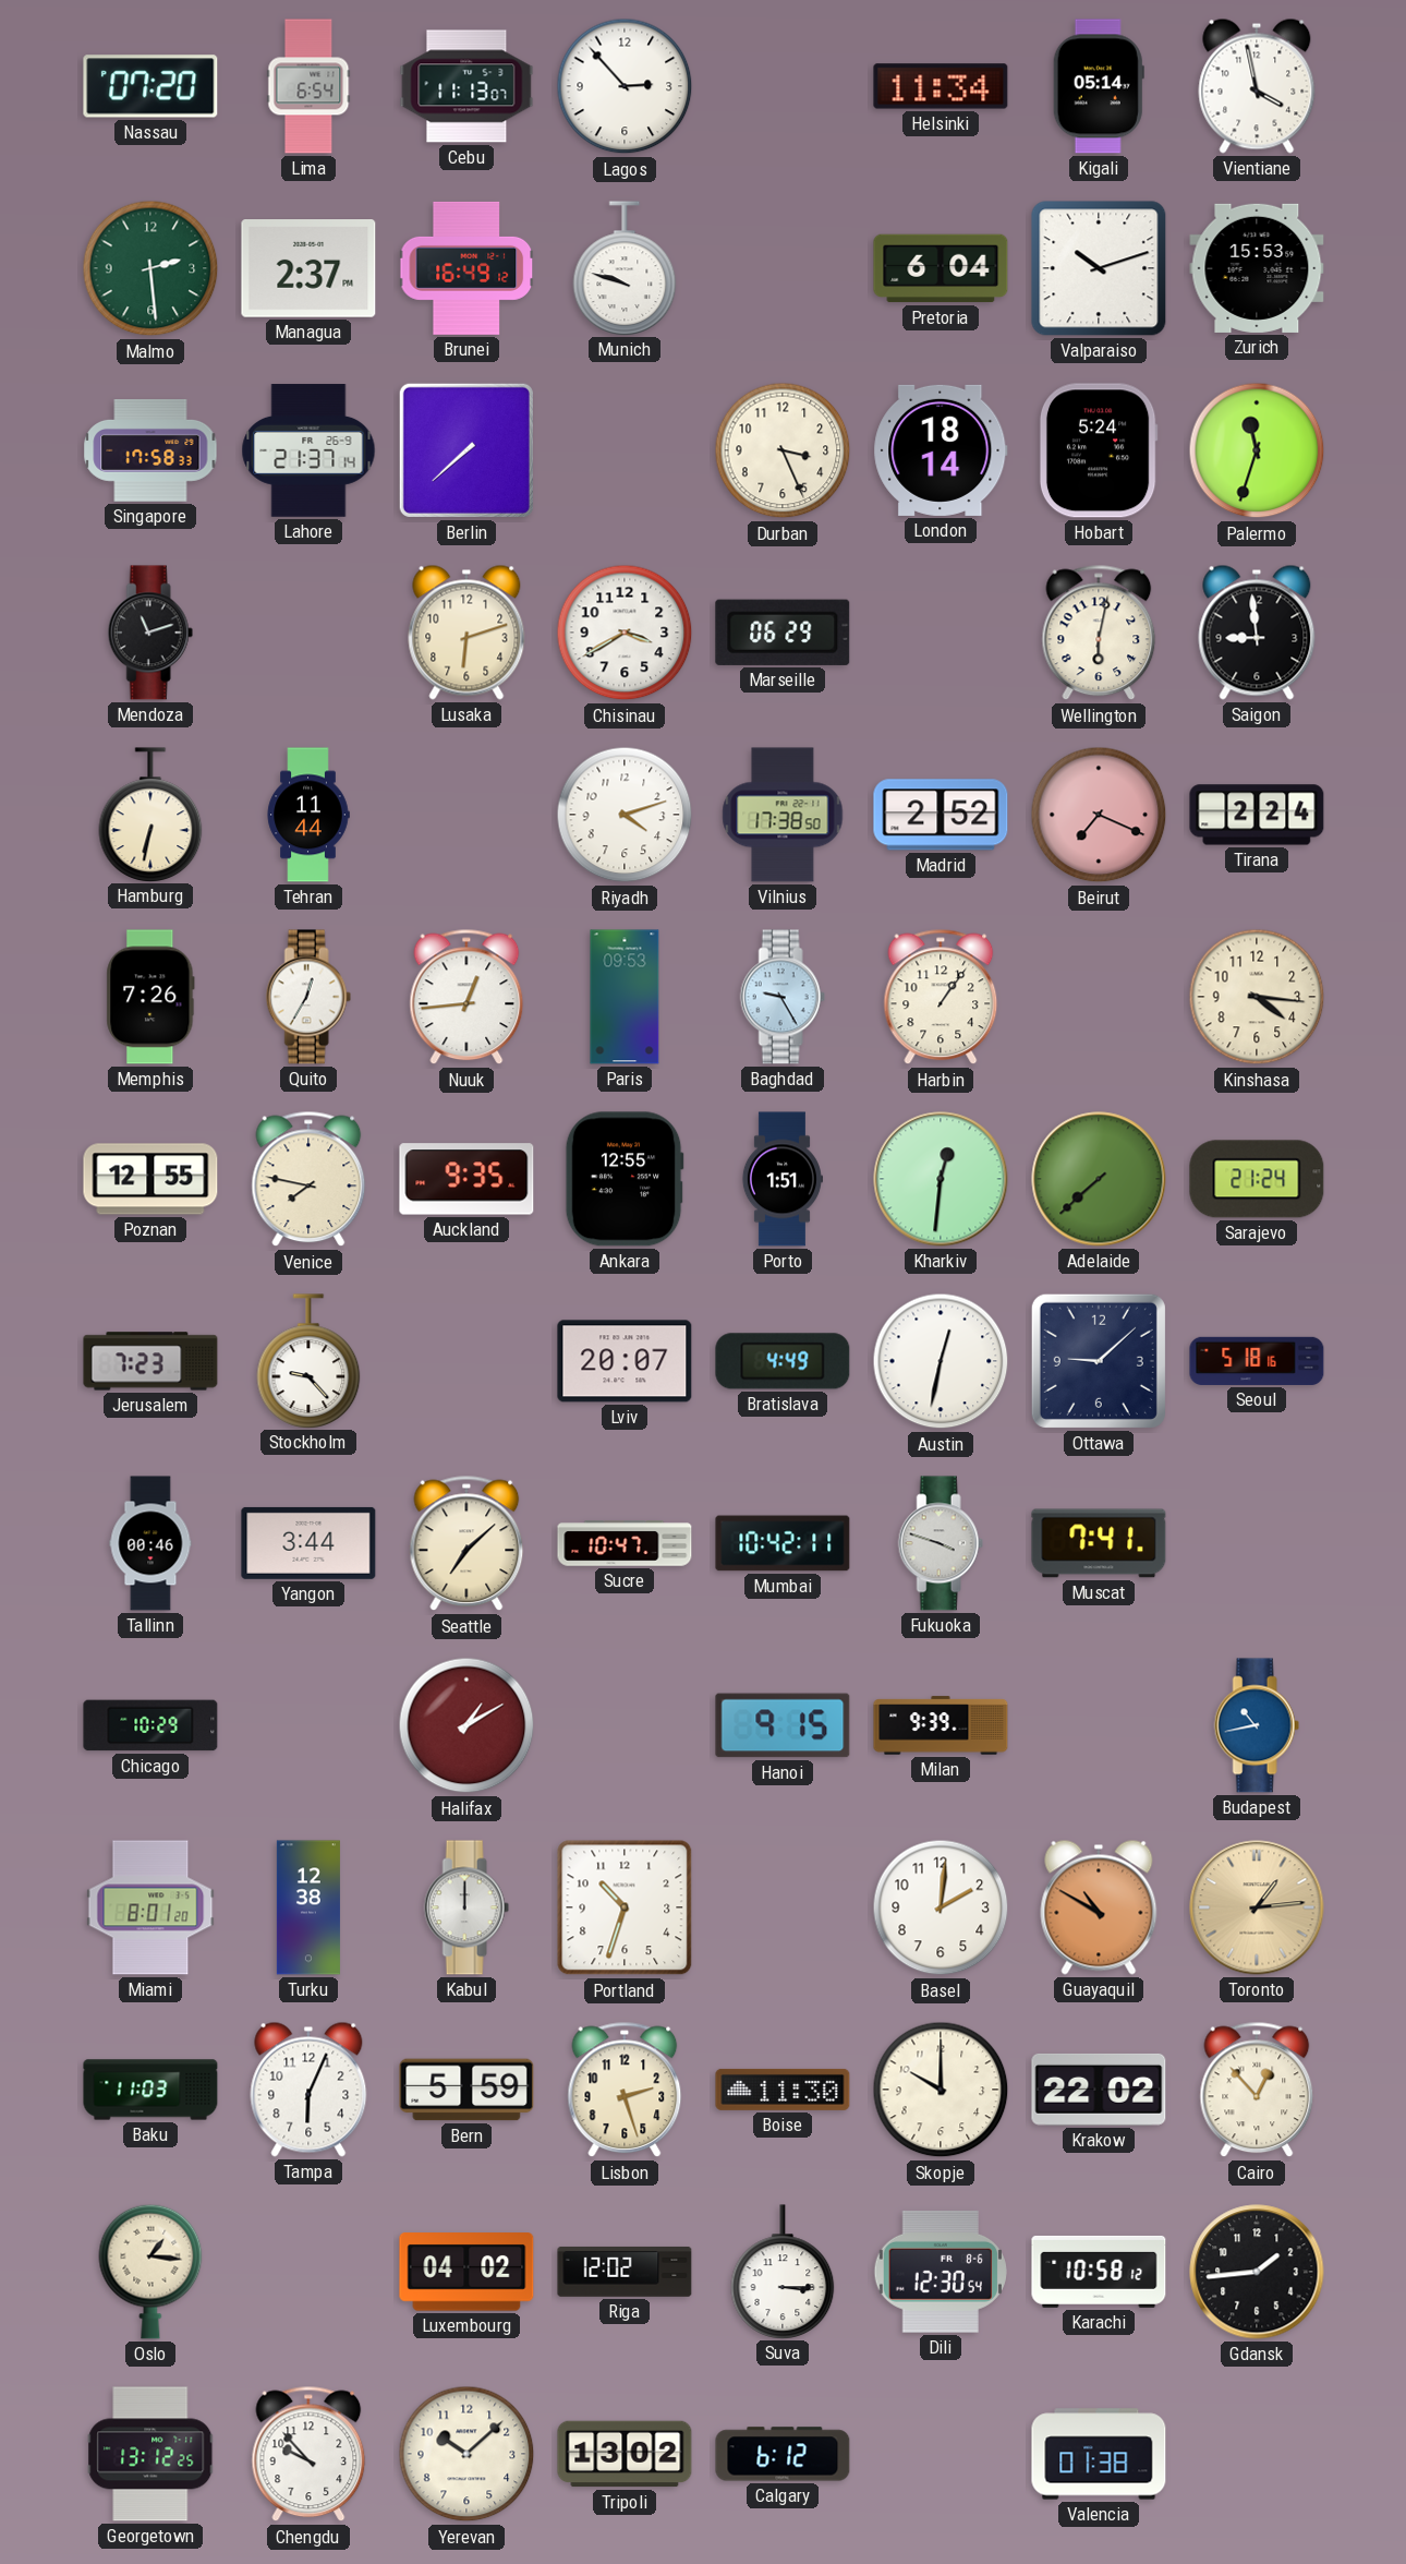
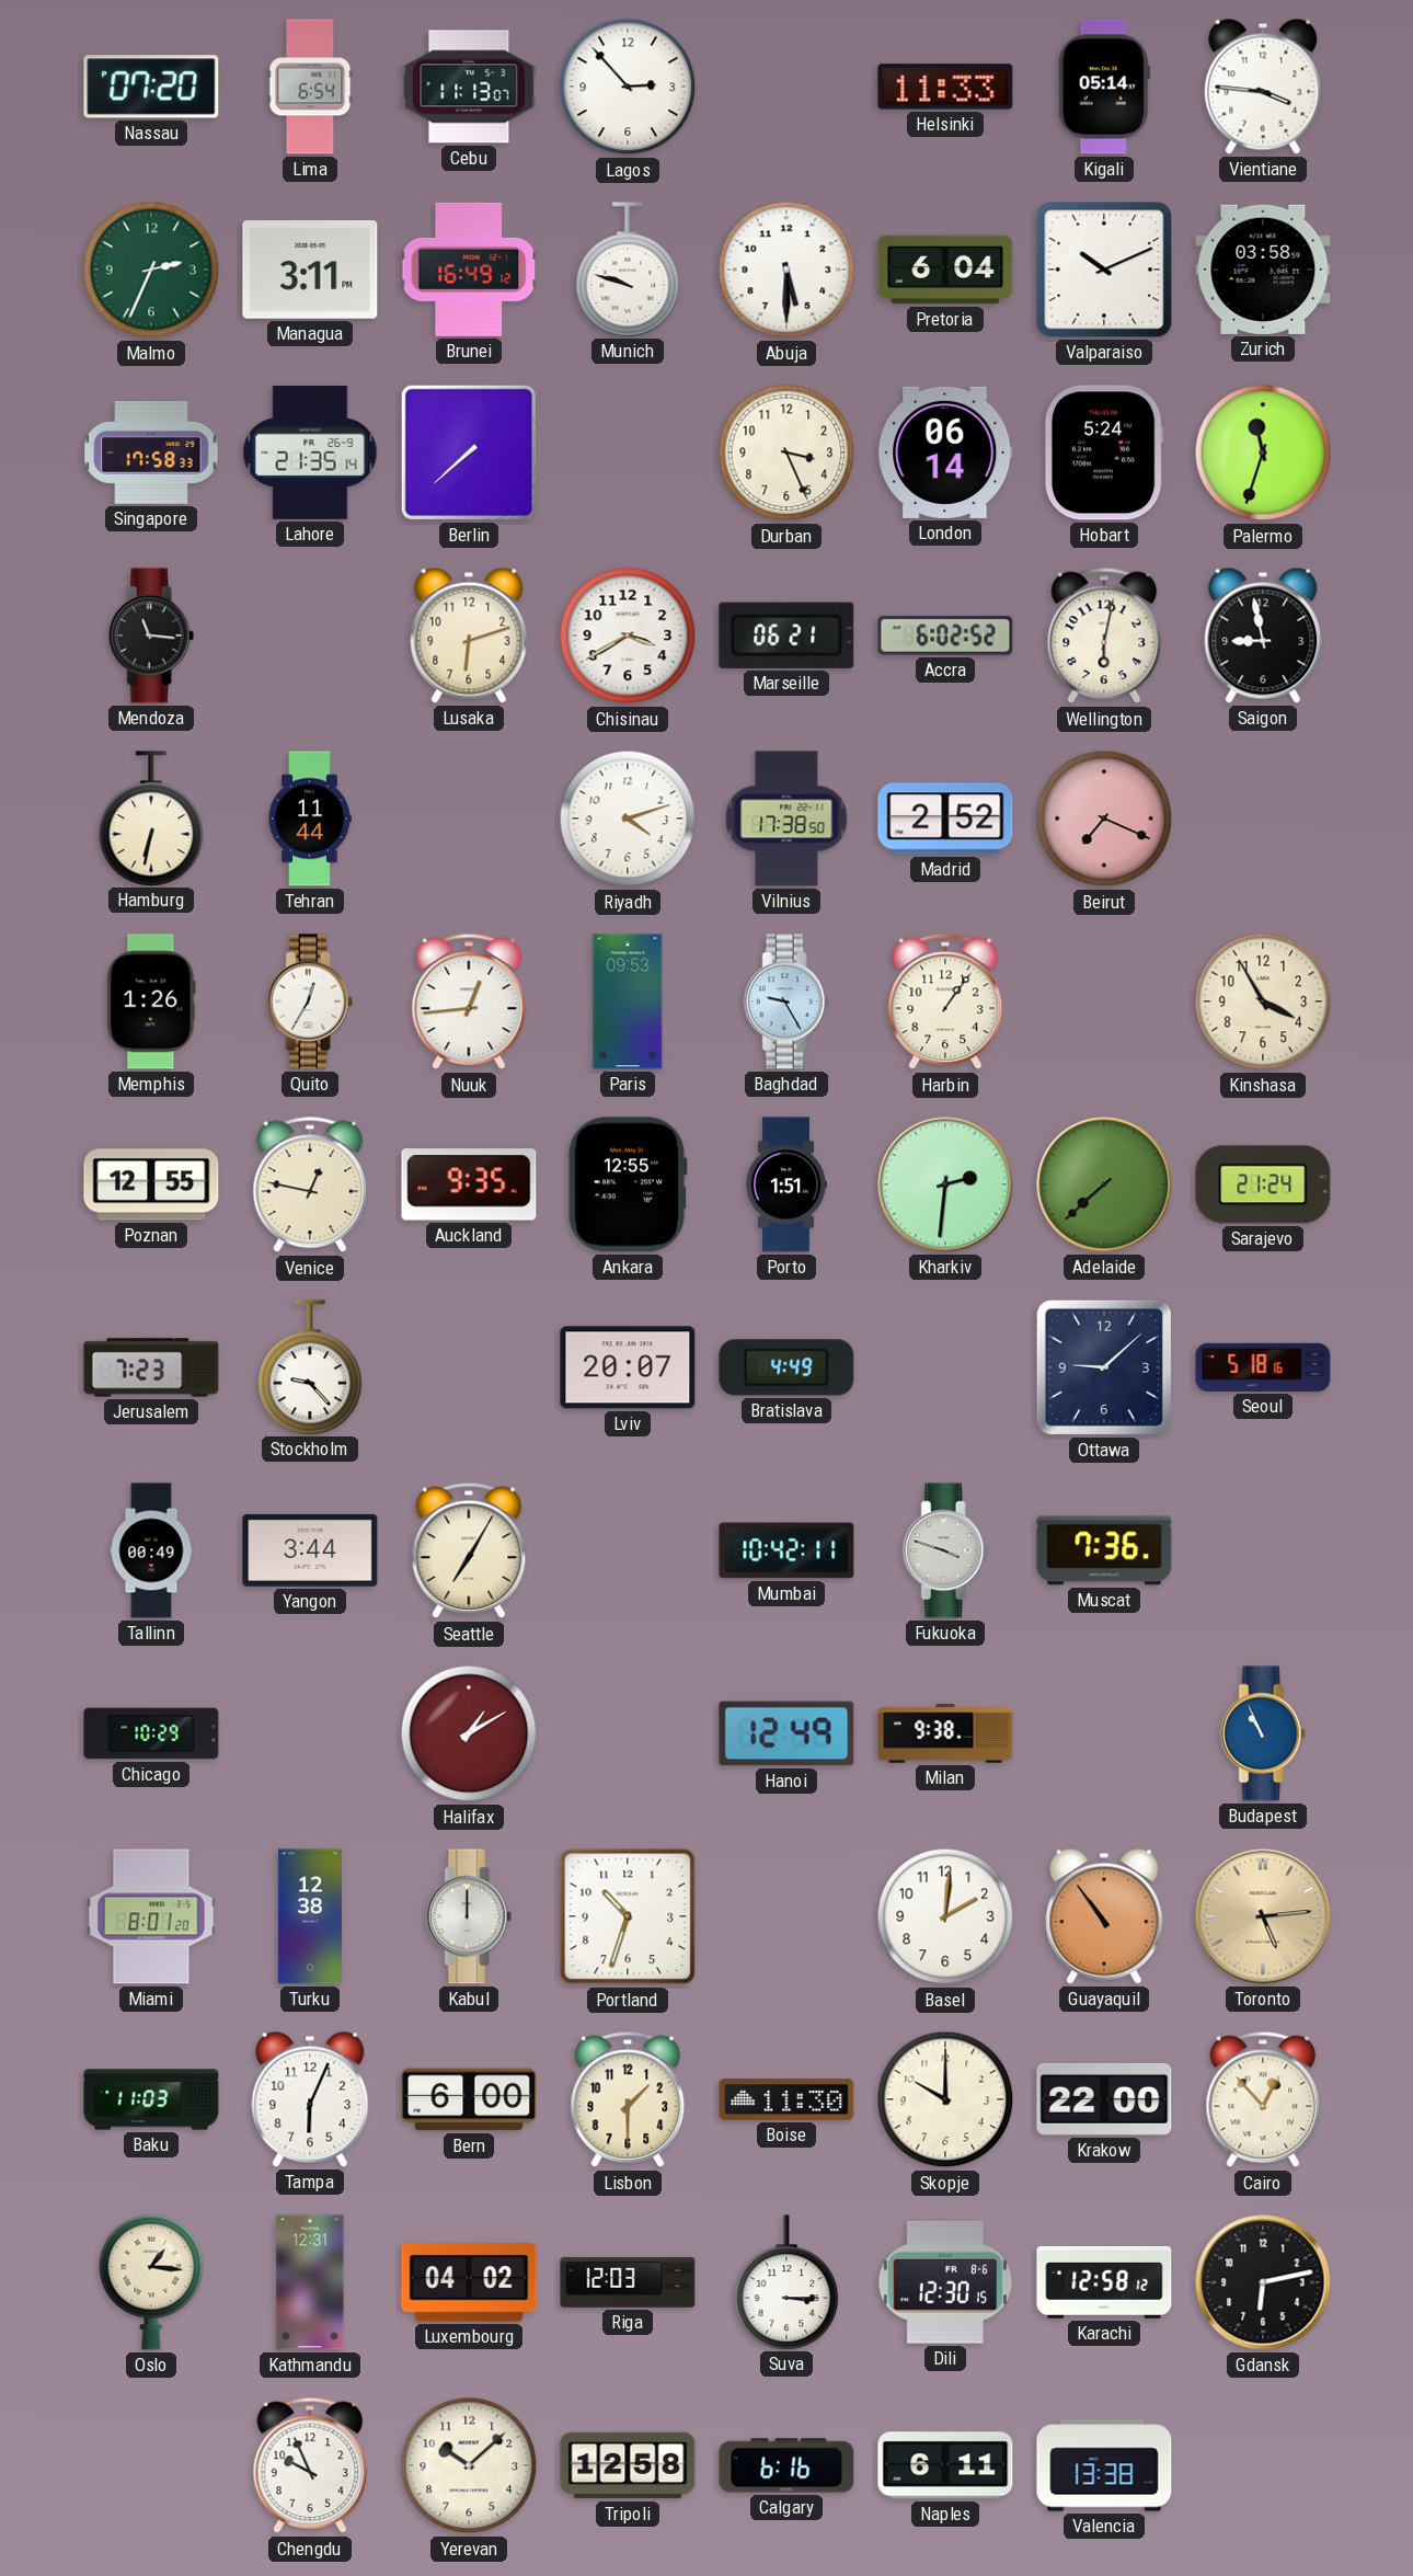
Helsinki: 11:34 -> 11:33
Vientiane: 3:58 -> 3:46
Malmo: 2:29 -> 2:34
Managua: 2:37 -> 3:11
Abuja: none -> 5:30
Valparaiso: 10:12 -> 10:11
Zurich: 15:53 -> 03:58
Lahore: 21:37 -> 21:35
London: 18:14 -> 06:14
Mendoza: 11:12 -> 11:16
Marseille: 06:29 -> 06:21
Accra: none -> 6:02
Saigon: 8:59 -> 8:58
Tirana: 2:24 -> none
Memphis: 7:26 -> 1:26
Kinshasa: 4:16 -> 3:55
Venice: 7:47 -> 12:47
Kharkiv: 12:31 -> 2:31
Austin: 12:32 -> none
Tallinn: 00:46 -> 00:49
Seattle: 7:08 -> 7:05
Sucre: 10:47 -> none
Muscat: 7:41 -> 7:36
Hanoi: 9:15 -> 12:49
Milan: 9:39 -> 9:38
Budapest: 10:43 -> 10:56
Guayaquil: 10:50 -> 10:54
Toronto: 1:14 -> 5:14
Bern: 5:59 -> 6:00
Lisbon: 2:27 -> 1:30
Krakow: 22:02 -> 22:00
Kathmandu: none -> 12:31
Riga: 12:02 -> 12:03
Dili: 12:30:54 -> 12:30:15
Karachi: 10:58 -> 12:58
Gdansk: 1:44 -> 6:13
Georgetown: 13:12 -> none
Chengdu: 9:53 -> 9:56
Tripoli: 13:02 -> 12:58
Calgary: 6:12 -> 6:16
Naples: none -> 6:11
Valencia: 01:38 -> 13:38
